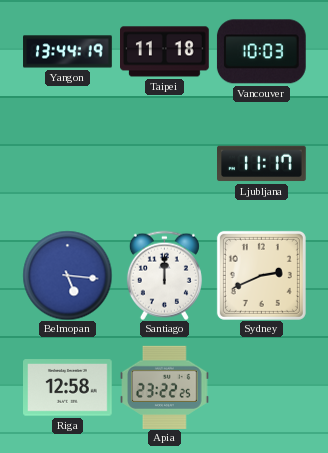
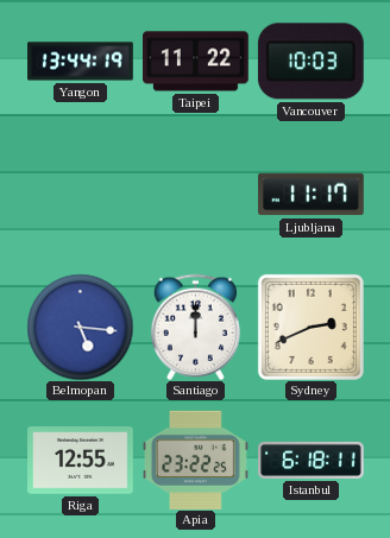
Taipei: 11:18 -> 11:22
Riga: 12:58 -> 12:55
Istanbul: none -> 6:18
